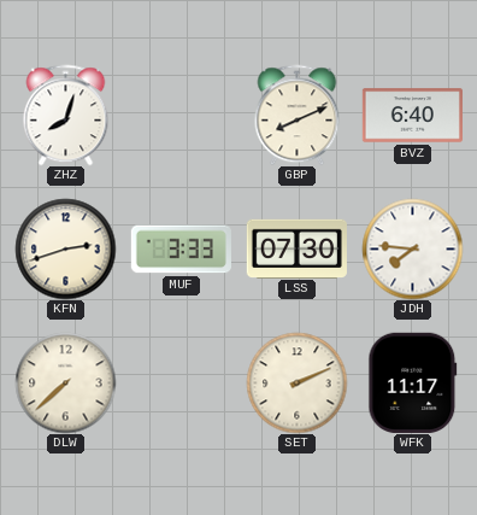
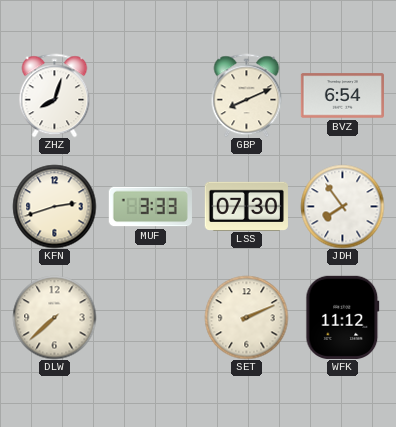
BVZ: 6:40 -> 6:54
JDH: 7:46 -> 7:54
WFK: 11:17 -> 11:12
